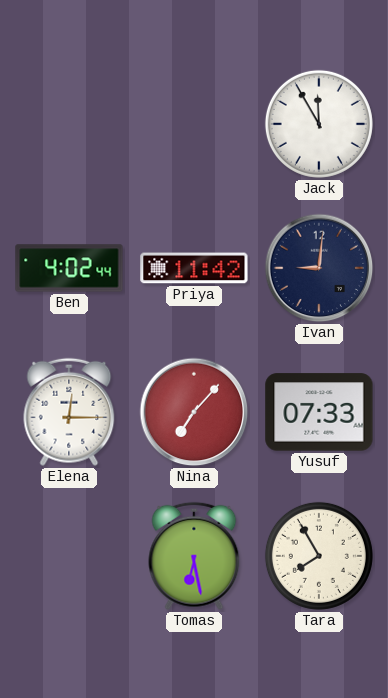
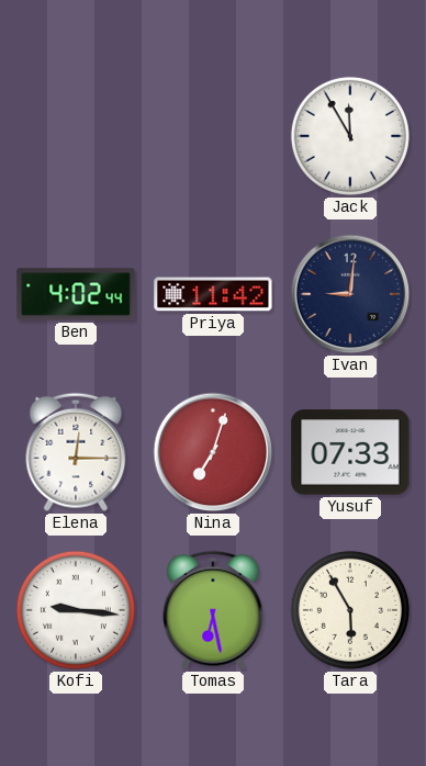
Nina: 7:07 -> 7:03
Kofi: none -> 9:16
Tara: 7:55 -> 5:55
